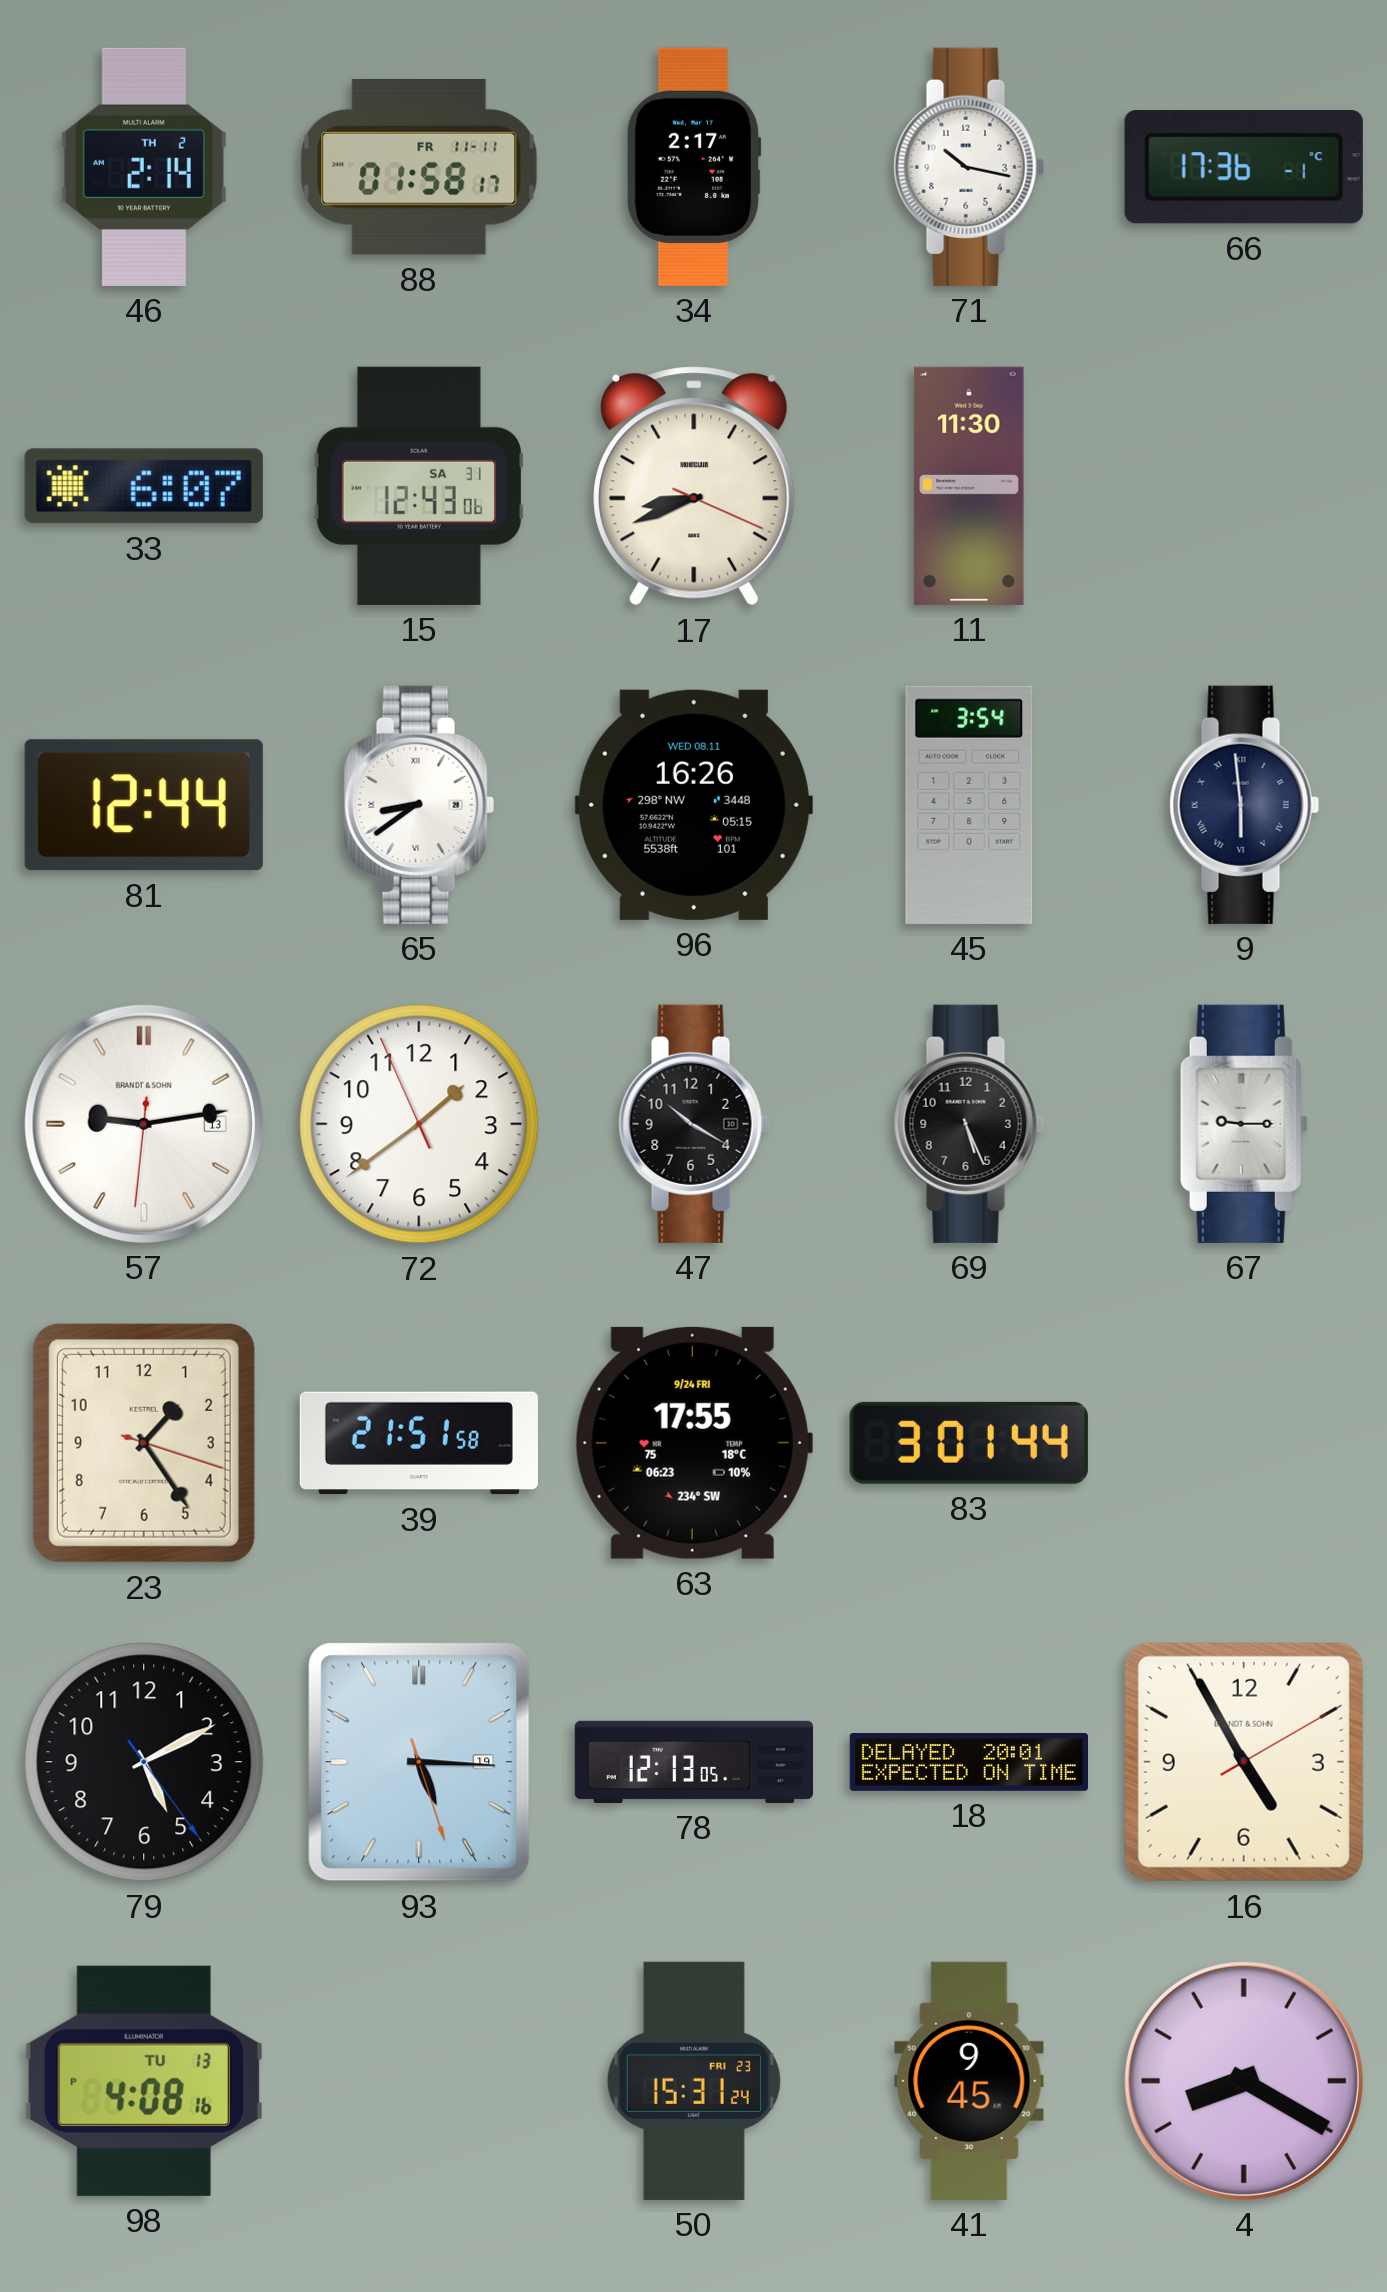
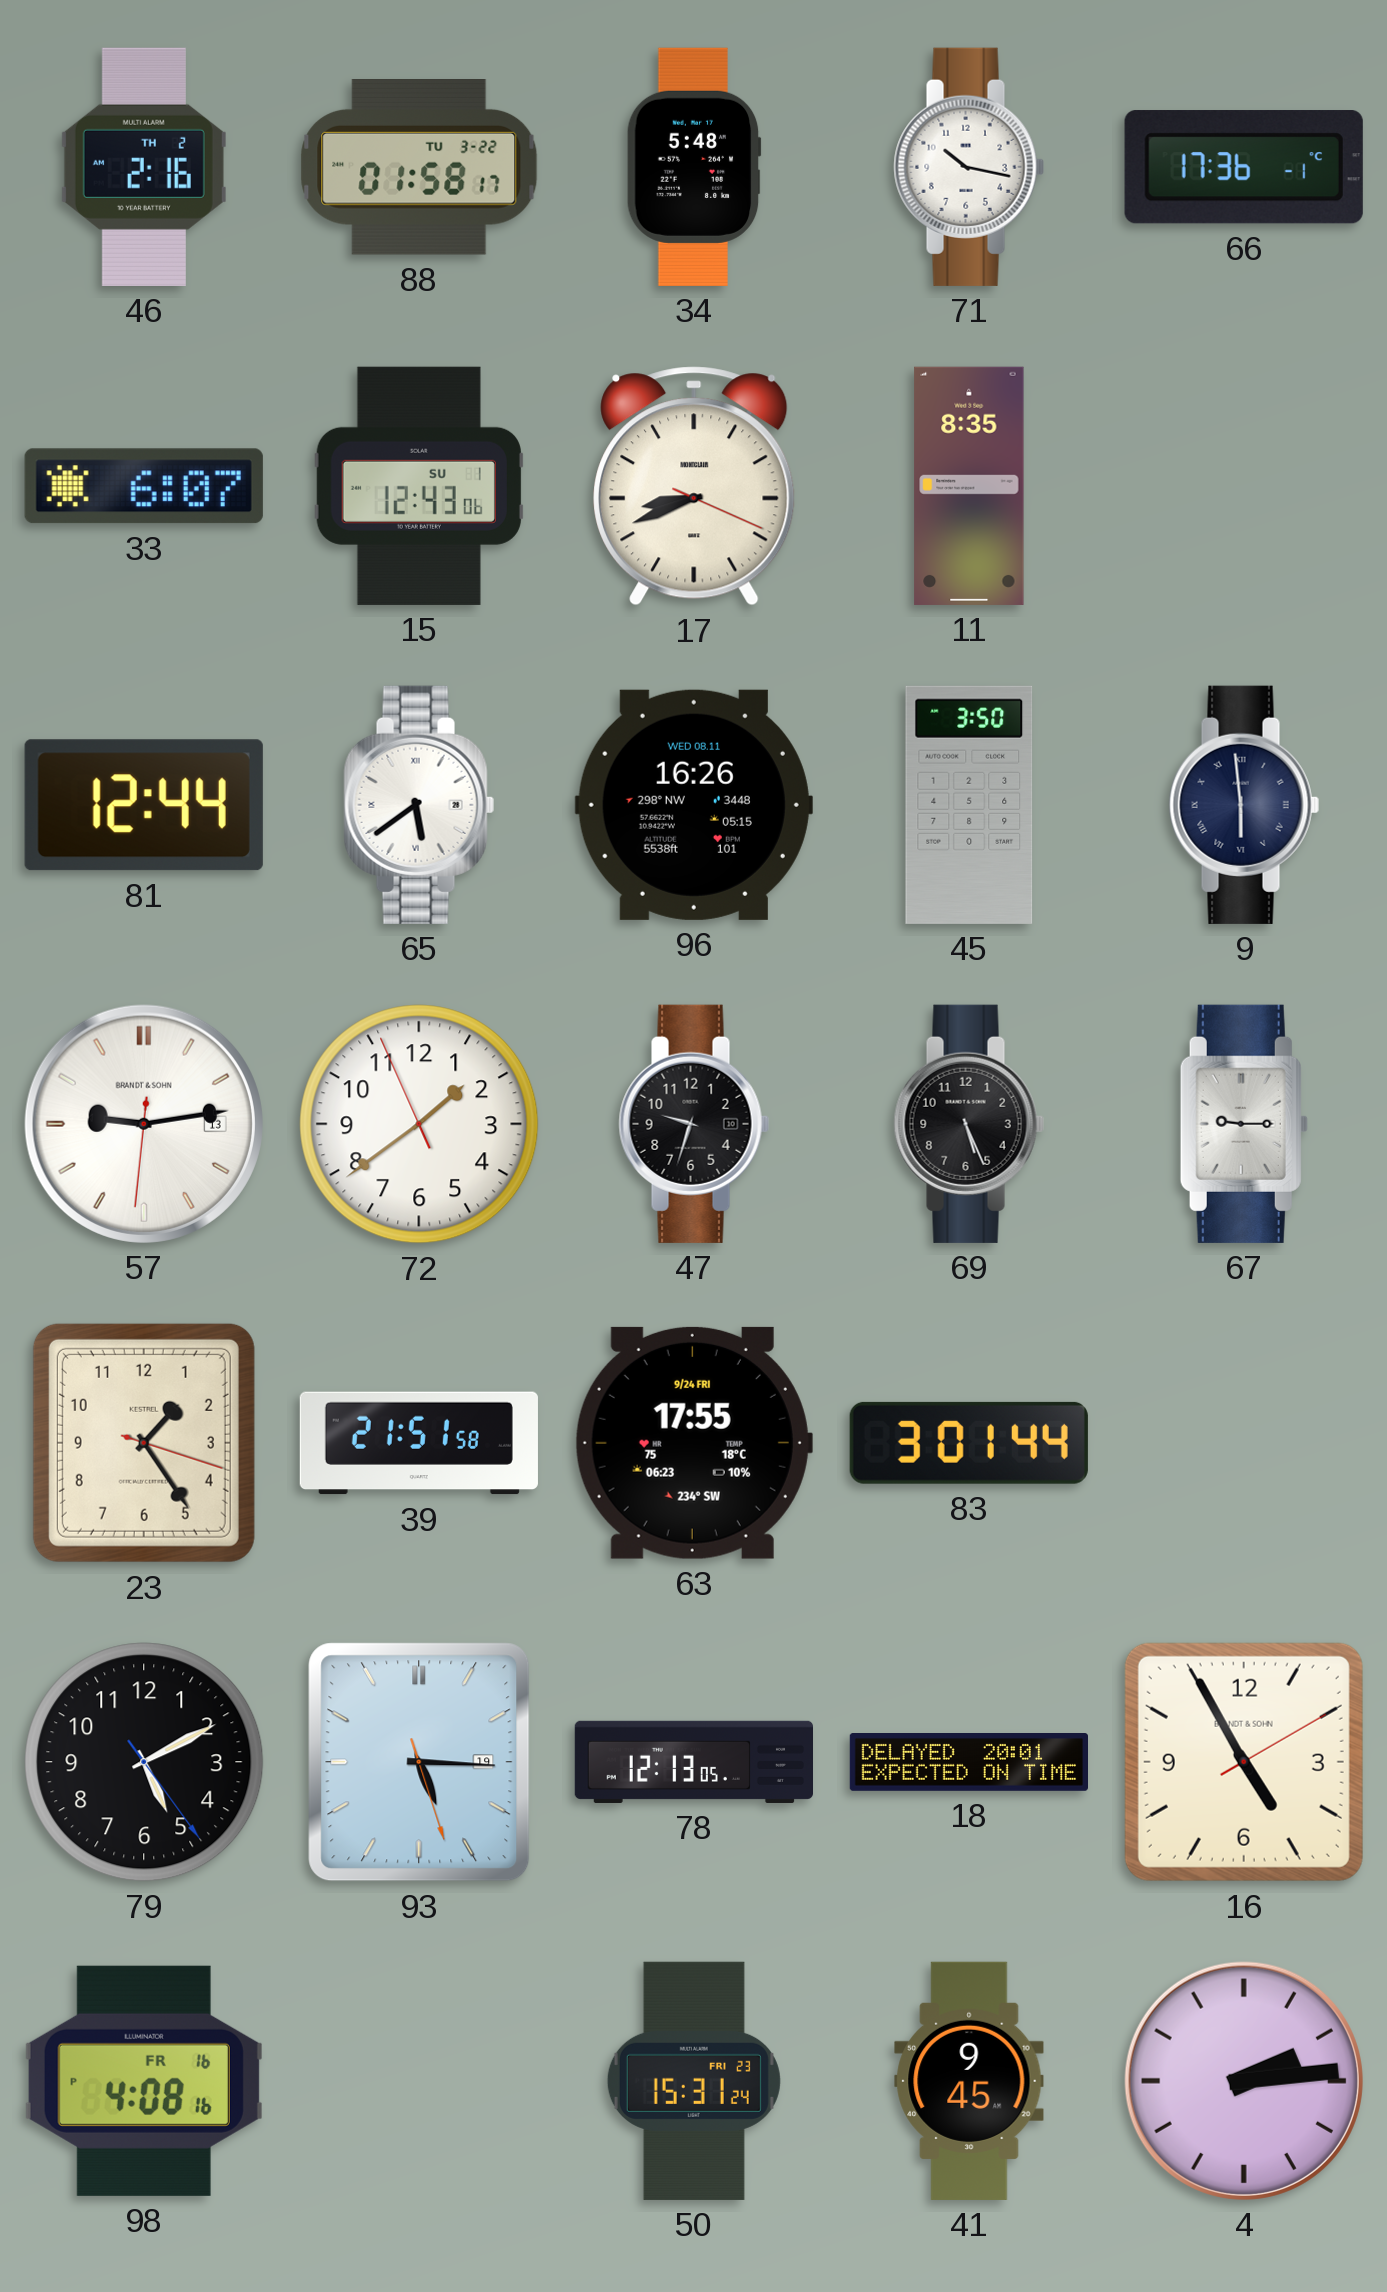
46: 2:14 -> 2:16
88 date: FR 11-11 -> TU 3-22
34: 2:17 -> 5:48
15 date: SA 31 -> SU 1
11: 11:30 -> 8:35
65: 8:39 -> 5:39
45: 3:54 -> 3:50
47: 10:20 -> 9:33
98 date: TU 13 -> FR 16
4: 8:20 -> 2:14
